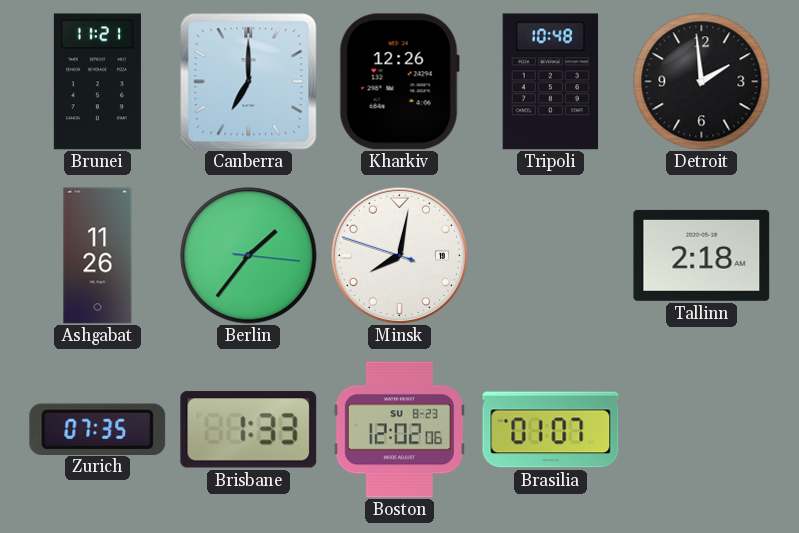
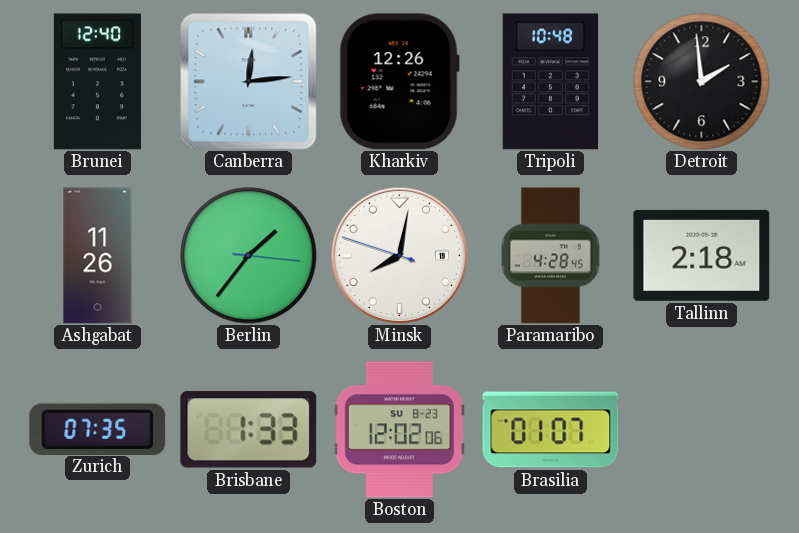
Brunei: 11:21 -> 12:40
Canberra: 7:00 -> 12:14
Paramaribo: none -> 4:28
